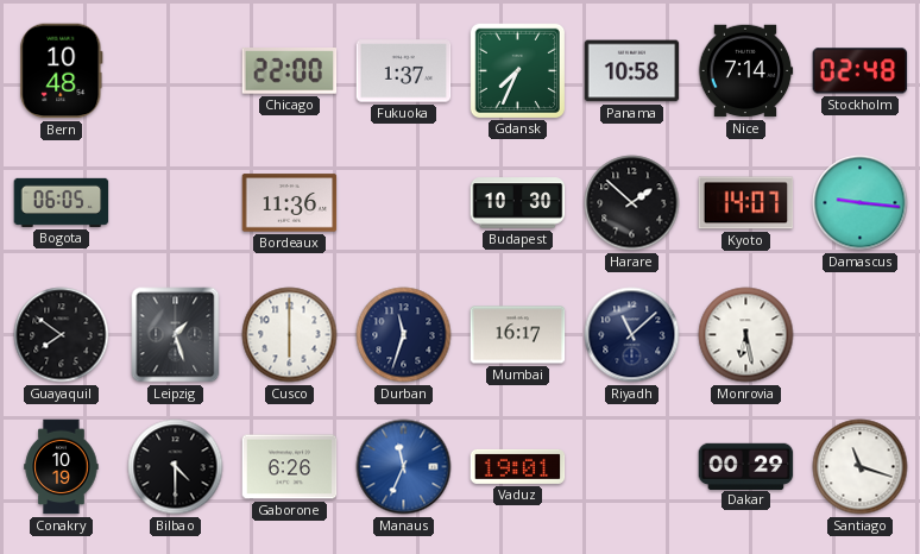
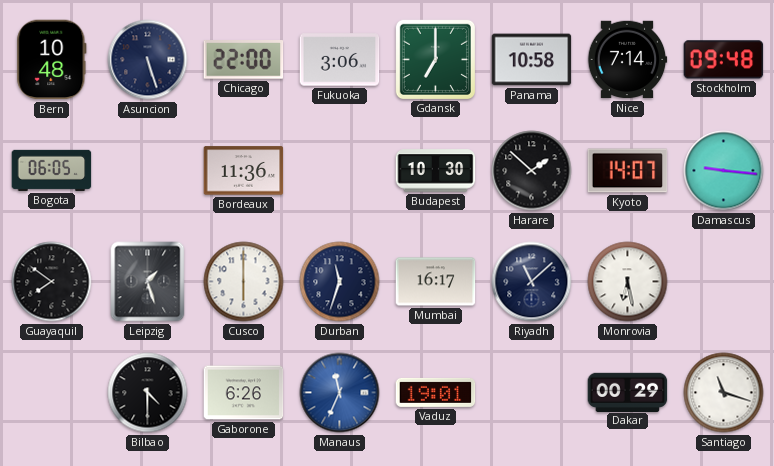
Asuncion: none -> 5:27
Fukuoka: 1:37 -> 3:06
Gdansk: 7:34 -> 7:00
Stockholm: 02:48 -> 09:48
Conakry: 10:19 -> none
